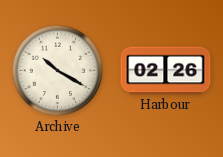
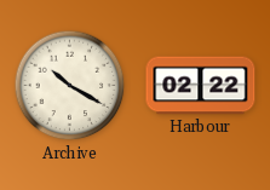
Harbour: 02:26 -> 02:22
